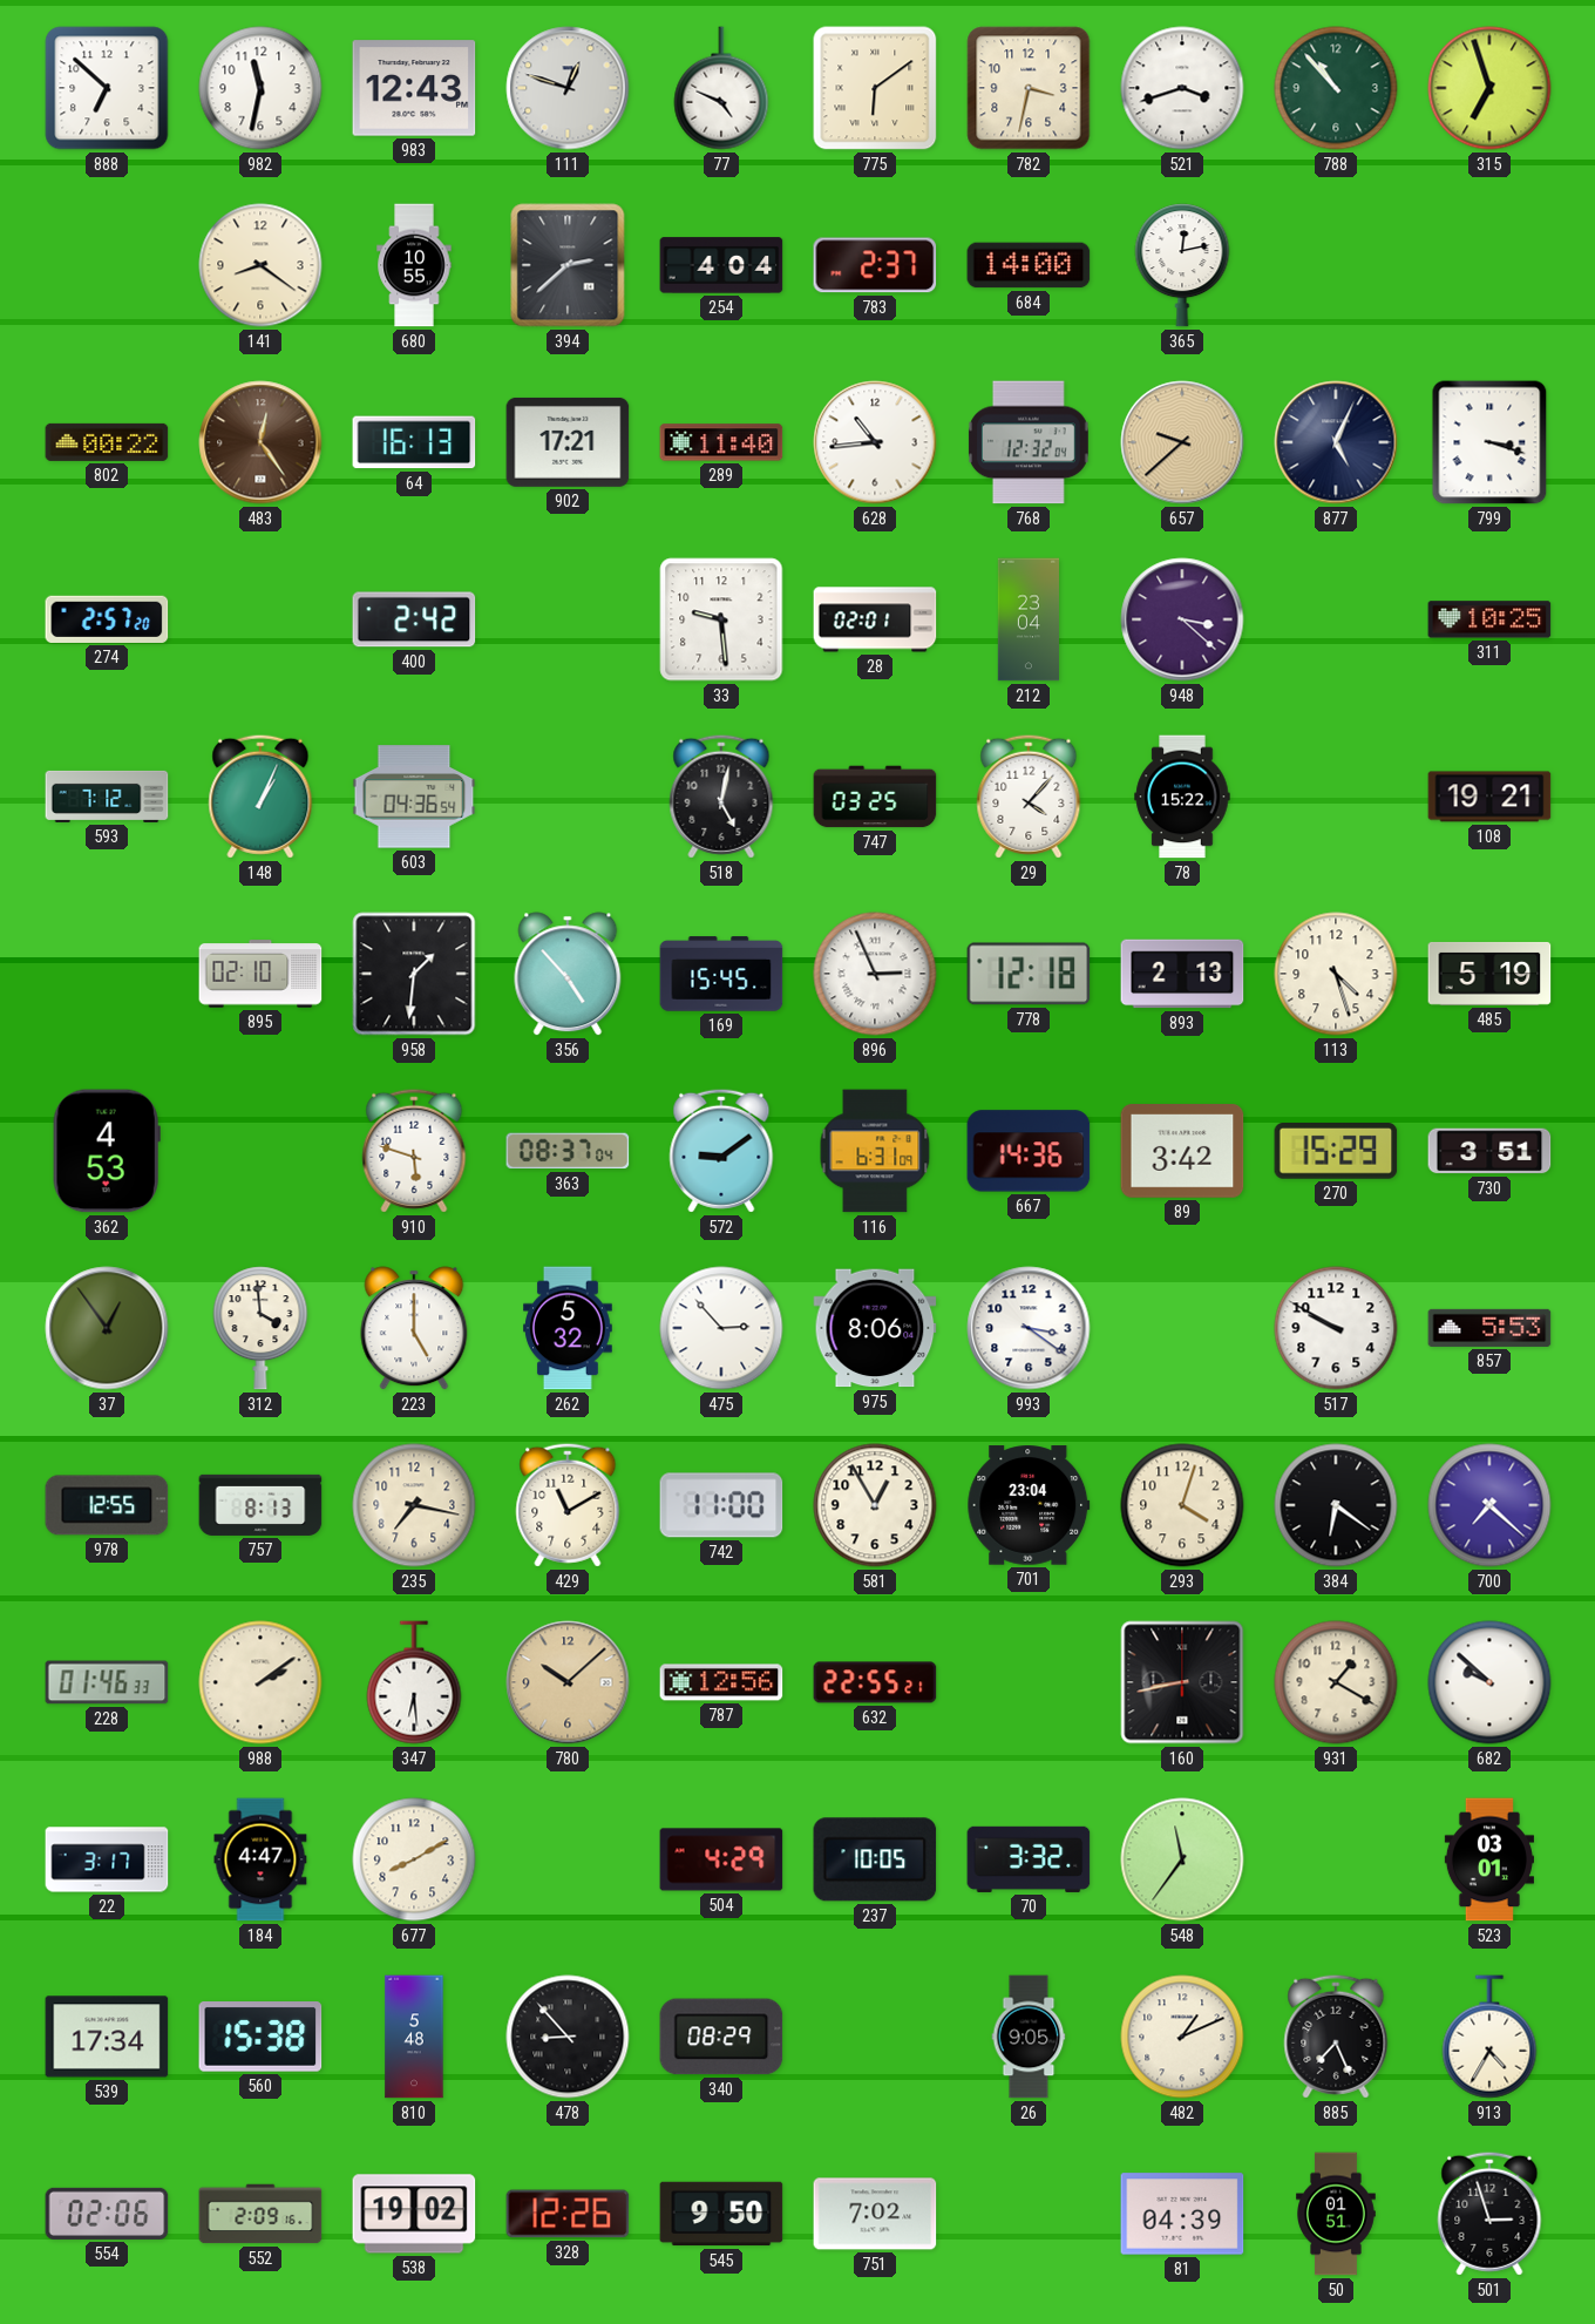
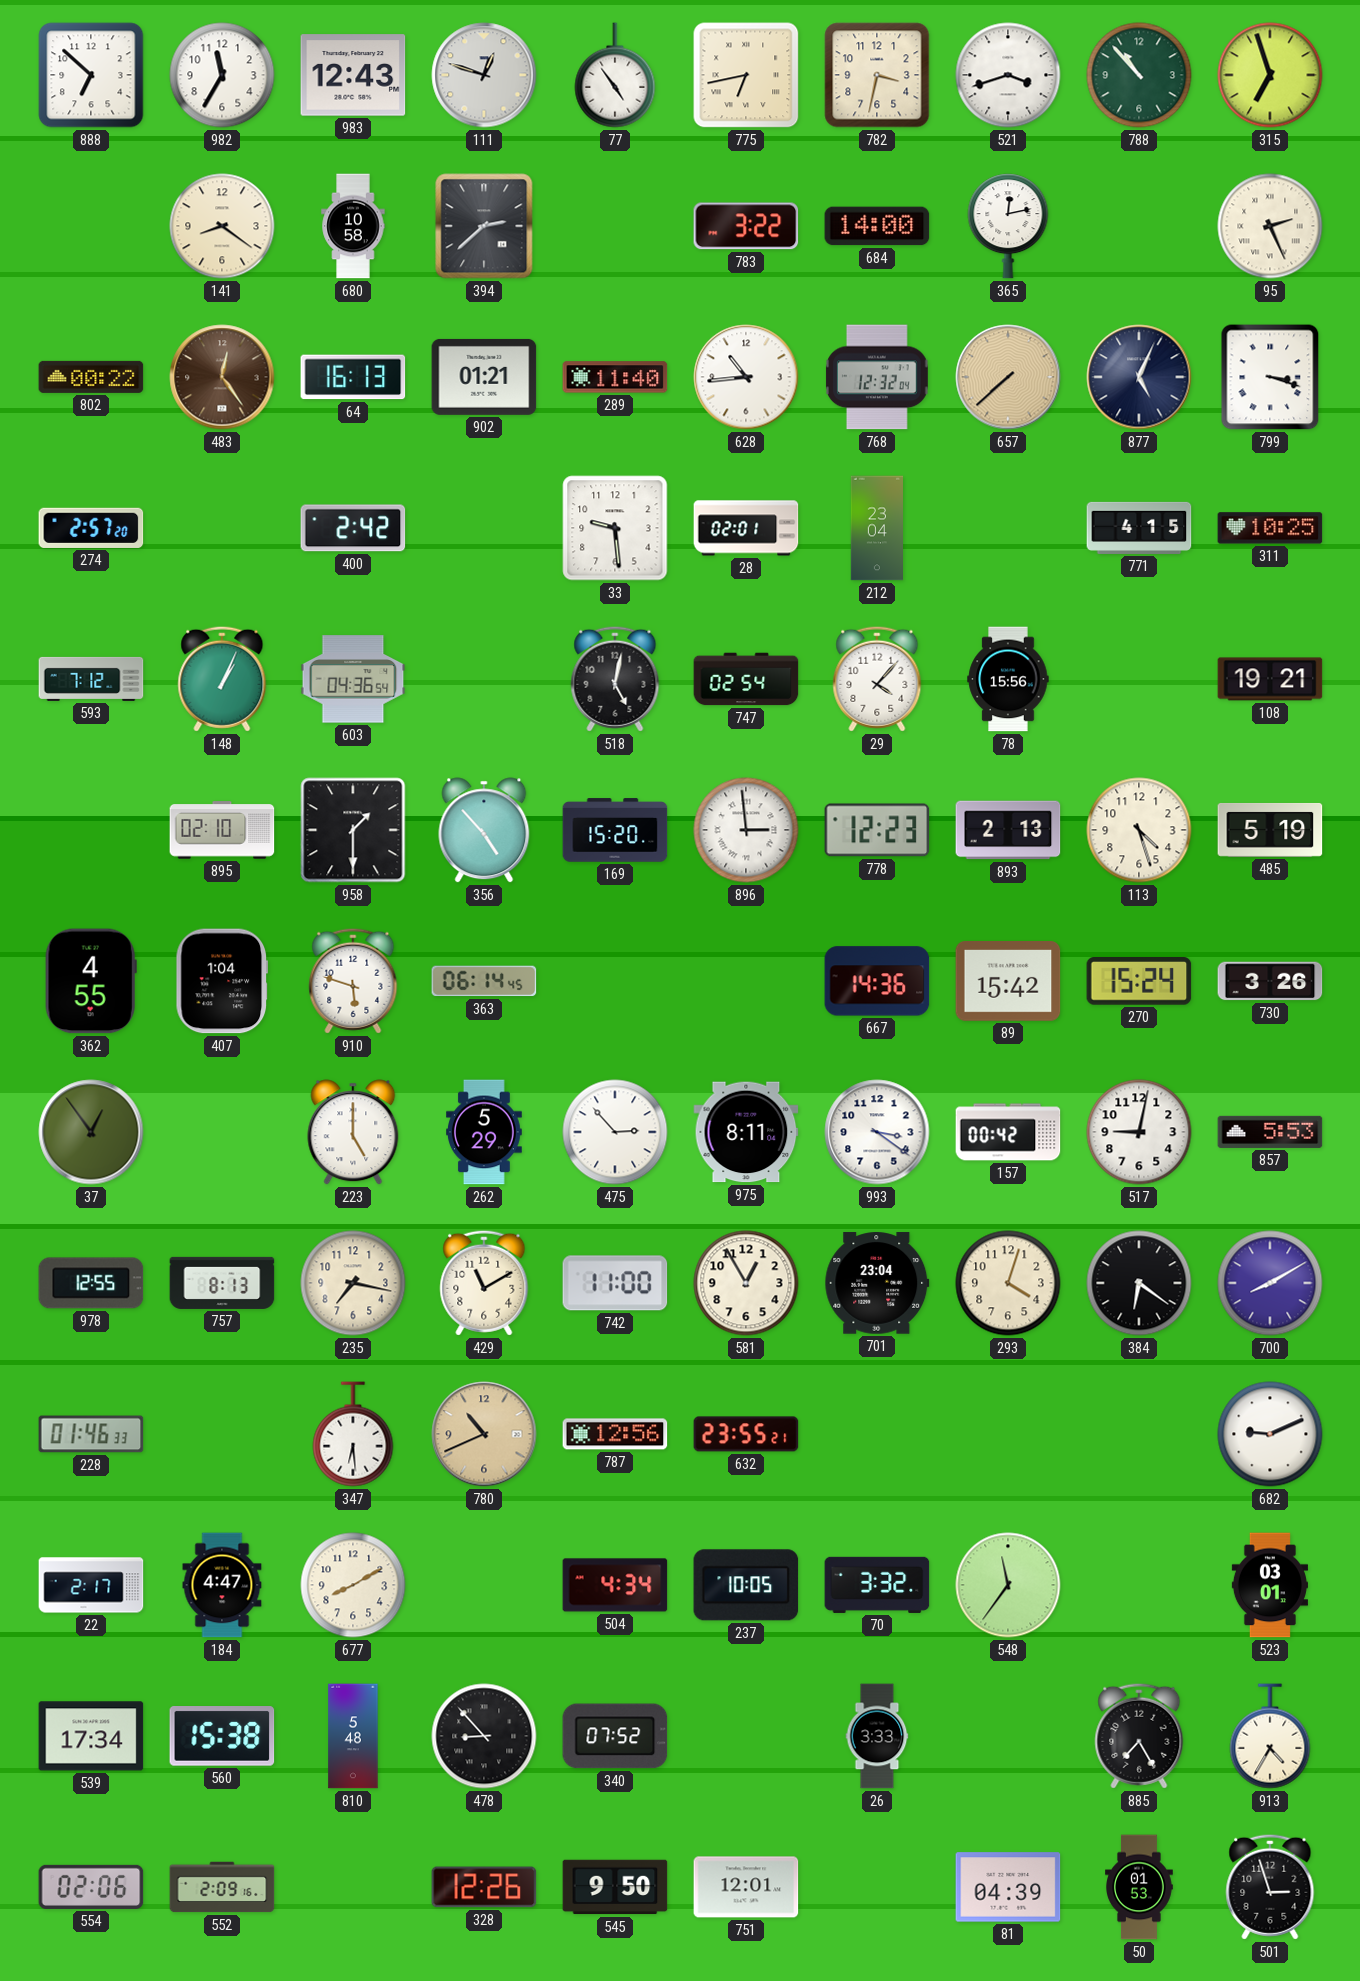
982: 11:32 -> 11:35
77: 4:49 -> 4:54
775: 6:09 -> 6:43
680: 10:55 -> 10:58
254: 4:04 -> none
783: 2:37 -> 3:22
95: none -> 2:26
902: 17:21 -> 01:21
657: 9:38 -> 7:38
948: 3:22 -> none
771: none -> 4:15
747: 03:25 -> 02:54
78: 15:22 -> 15:56
958: 1:31 -> 1:30
169: 15:45 -> 15:20
896: 2:56 -> 2:59
778: 12:18 -> 12:23
362: 4:53 -> 4:55
407: none -> 1:04
363: 08:37 -> 06:14
572: 9:09 -> none
116: 6:31 -> none
89: 3:42 -> 15:42
270: 15:29 -> 15:24
730: 3:51 -> 3:26
312: 3:59 -> none
262: 5:32 -> 5:29
975: 8:06 -> 8:11
157: none -> 00:42
517: 9:50 -> 9:02
700: 7:22 -> 8:10
988: 2:09 -> none
780: 10:08 -> 10:41
632: 22:55 -> 23:55
160: 8:43 -> none
931: 1:20 -> none
682: 9:52 -> 9:11
22: 3:17 -> 2:17
504: 4:29 -> 4:34
340: 08:29 -> 07:52
26: 9:05 -> 3:33
482: 1:11 -> none
885: 7:26 -> 7:25
538: 19:02 -> none
751: 7:02 -> 12:01
50: 01:51 -> 01:53
